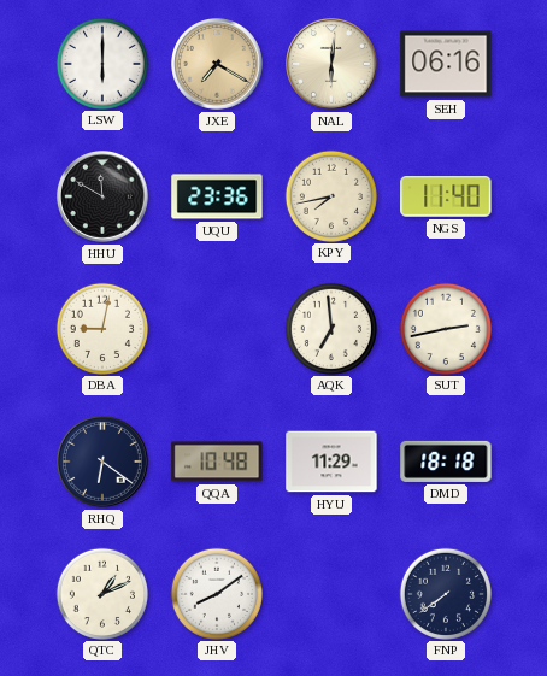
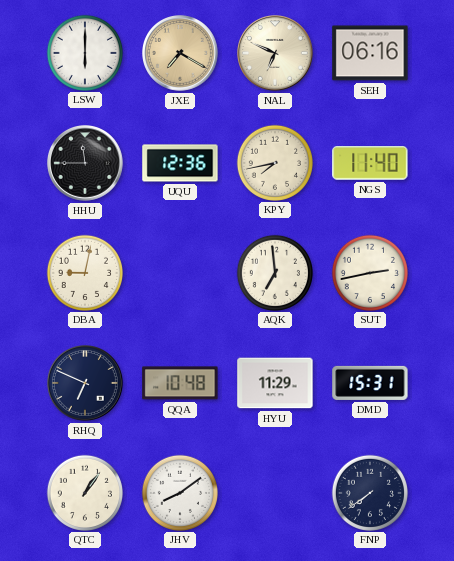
NAL: 6:01 -> 6:49
HHU: 11:50 -> 11:45
UQU: 23:36 -> 12:36
RHQ: 6:21 -> 6:49
DMD: 18:18 -> 15:31
QTC: 1:11 -> 1:06
